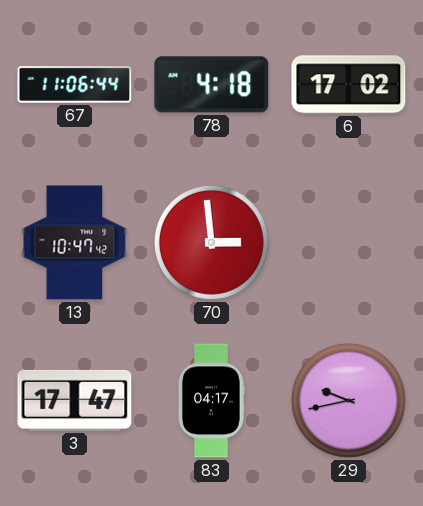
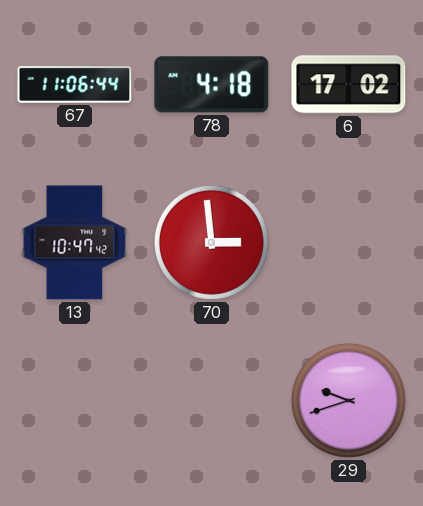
3: 17:47 -> none
83: 04:17 -> none
29: 9:43 -> 9:42
